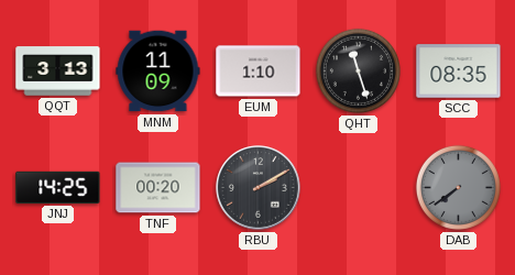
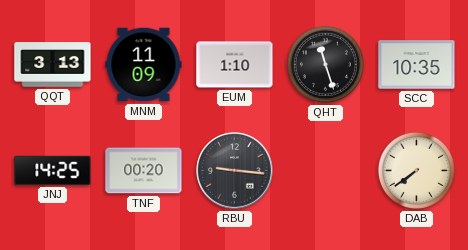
SCC: 08:35 -> 10:35
RBU: 2:10 -> 9:16
DAB dial: grey -> cream
